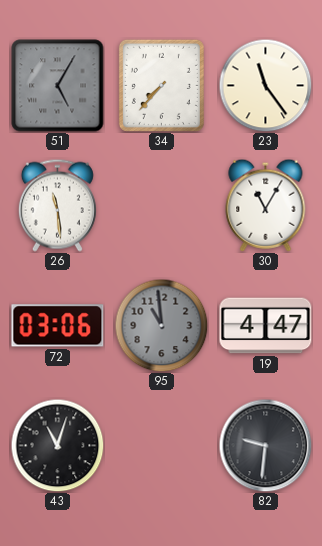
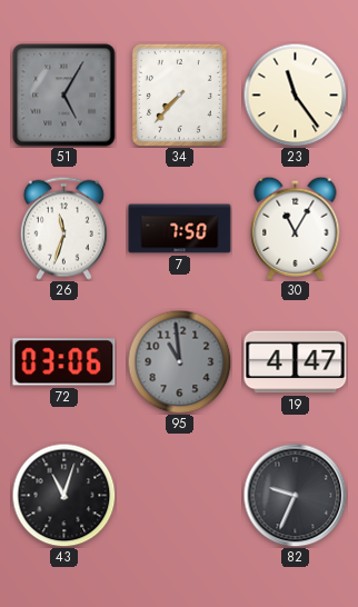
26: 11:29 -> 11:33
7: none -> 7:50
82: 9:31 -> 9:34
